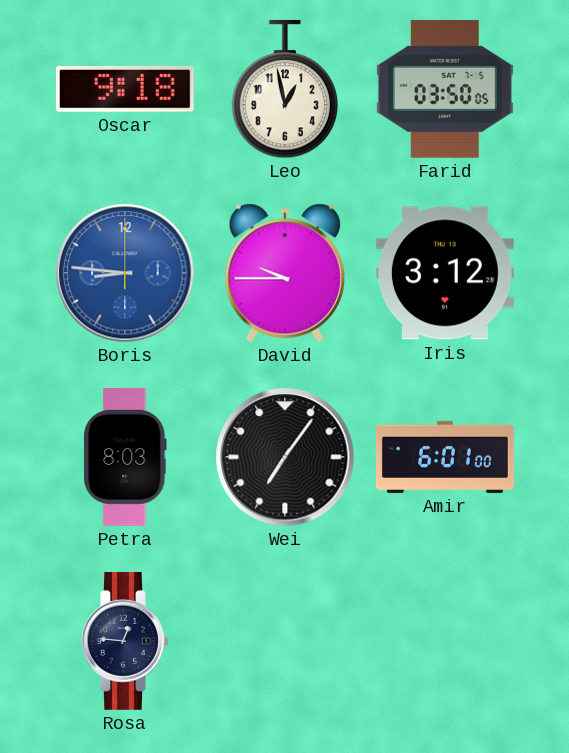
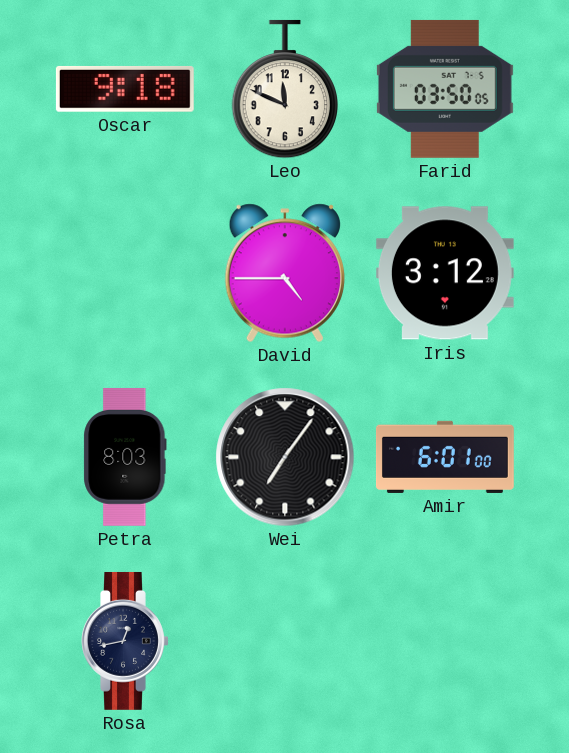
Leo: 12:58 -> 11:49
Boris: 8:46 -> none
David: 9:45 -> 4:45
Rosa: 12:46 -> 12:43
